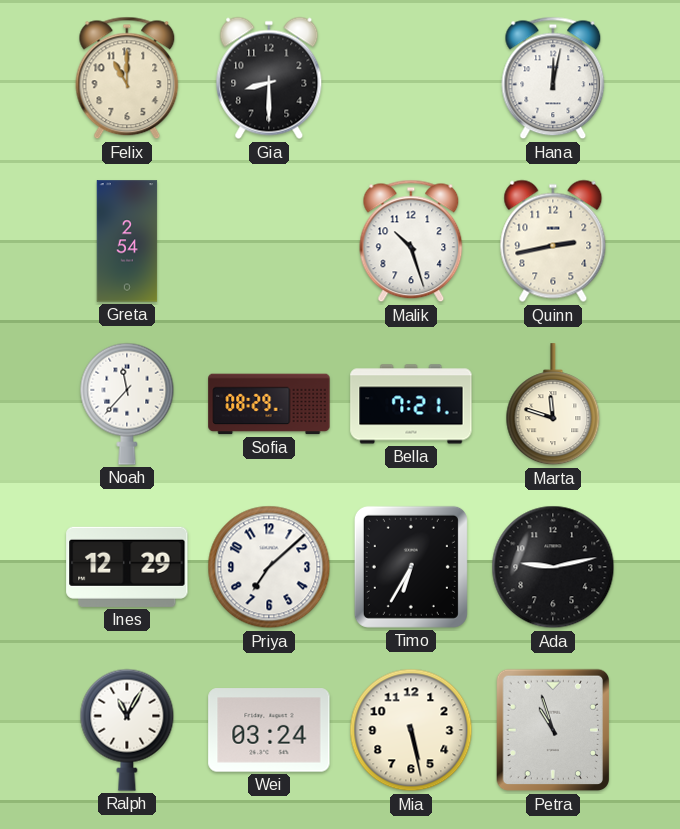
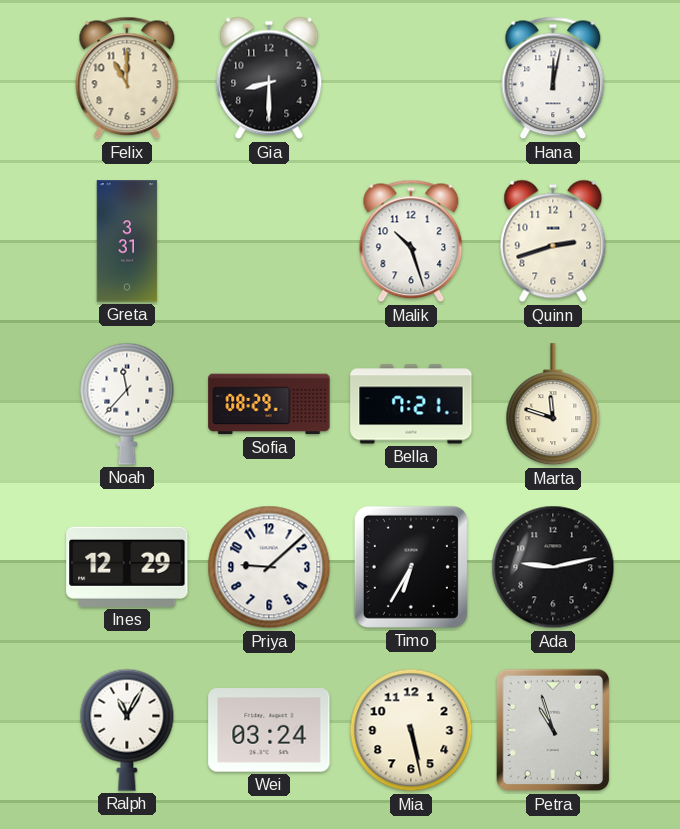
Greta: 2:54 -> 3:31
Quinn: 2:43 -> 2:42
Priya: 7:08 -> 9:08
